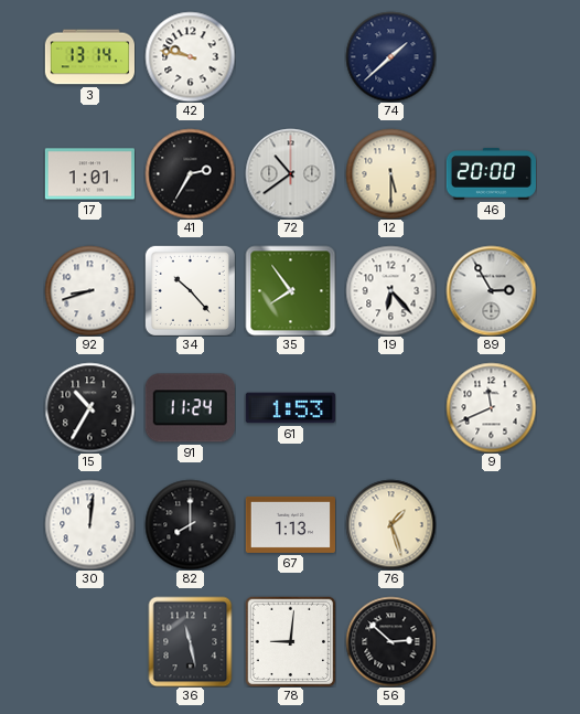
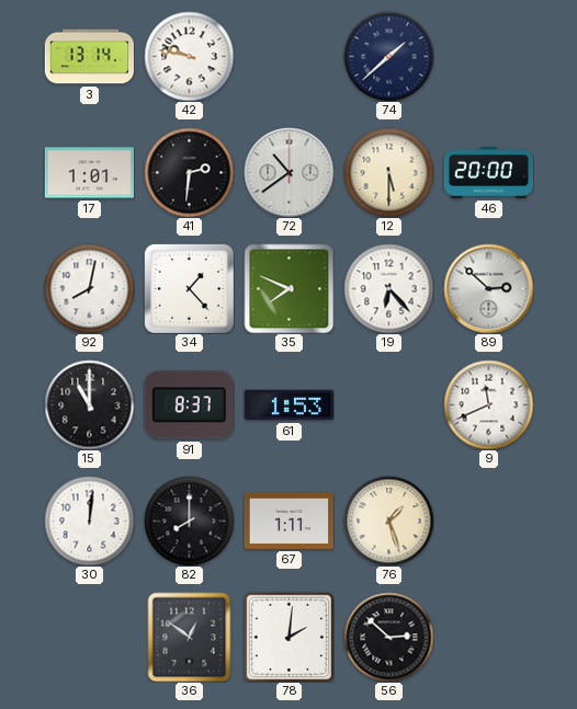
41: 2:35 -> 2:31
92: 8:42 -> 8:02
34: 10:23 -> 1:23
35: 7:54 -> 7:49
89: 2:55 -> 2:52
15: 10:35 -> 11:00
91: 11:24 -> 8:37
67: 1:13 -> 1:11
36: 11:28 -> 12:51
78: 9:01 -> 2:01
